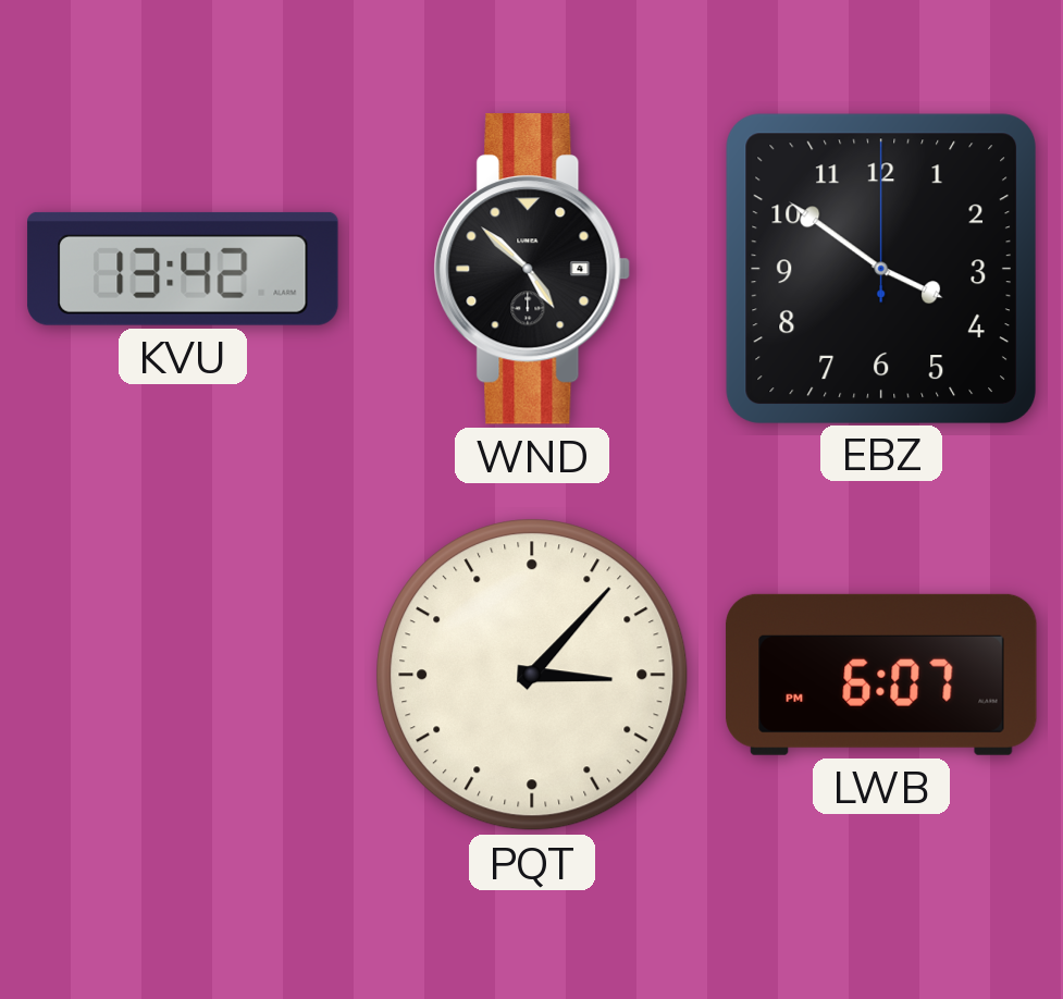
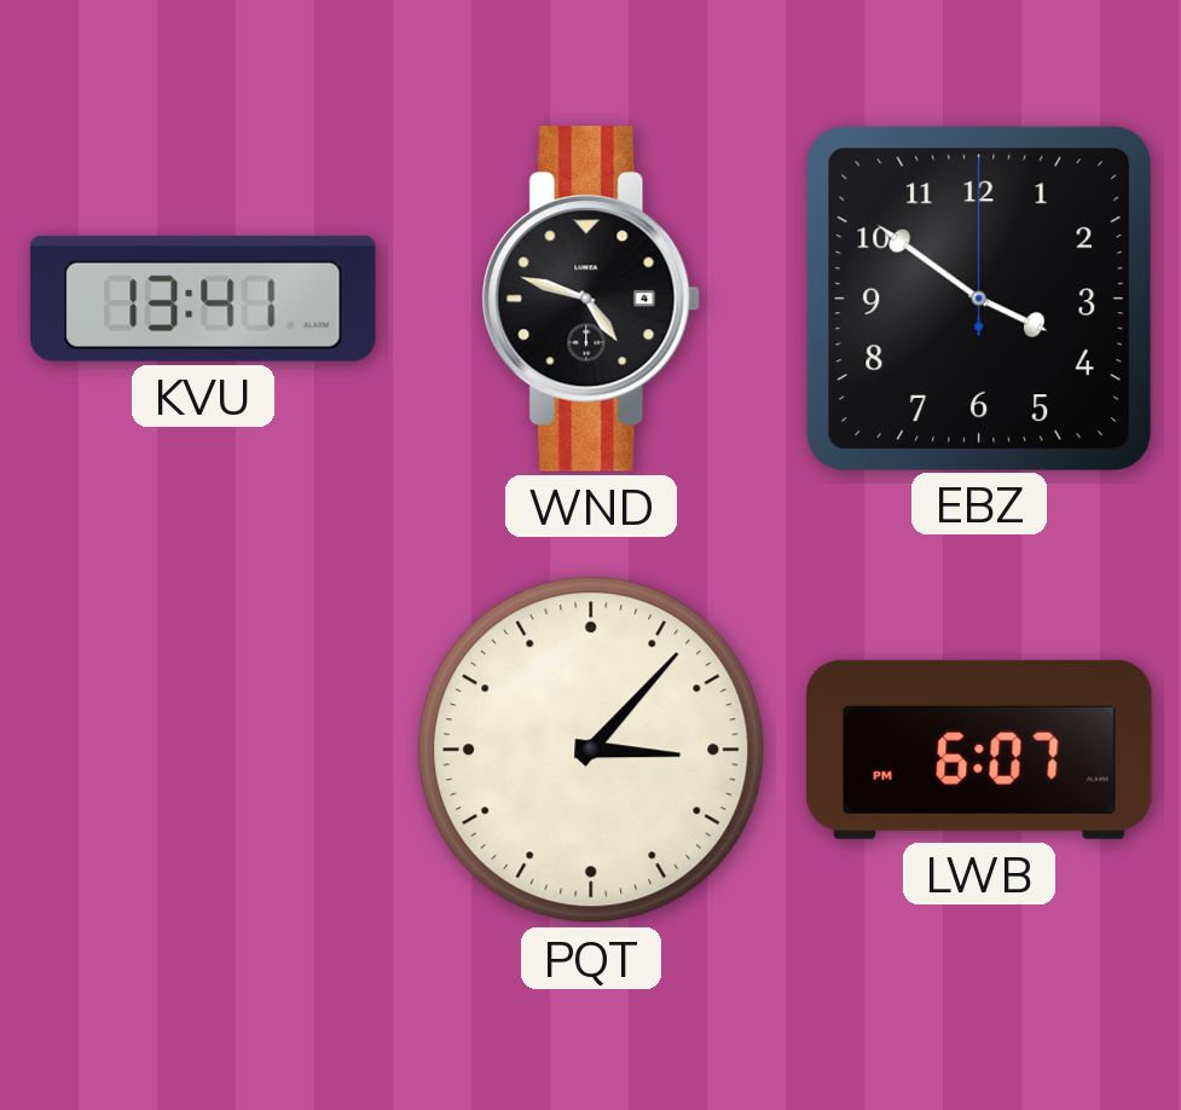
KVU: 13:42 -> 13:41
WND: 4:52 -> 4:48
